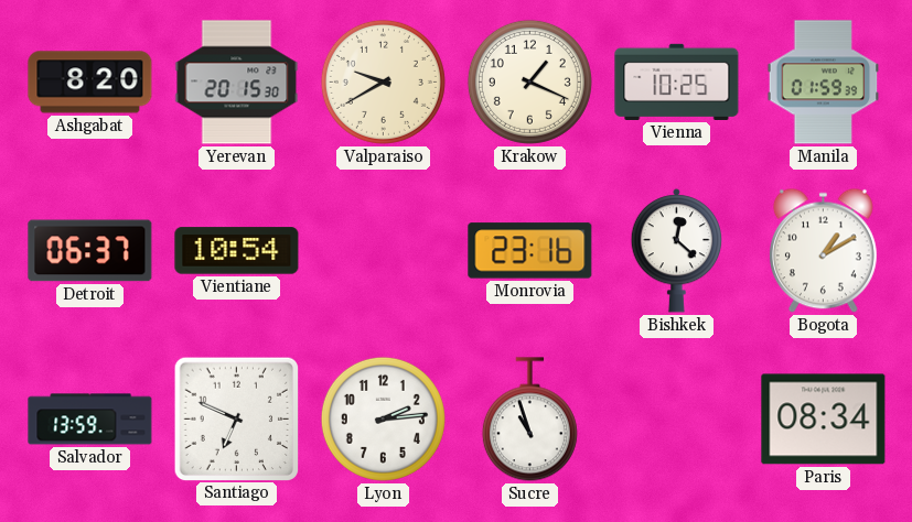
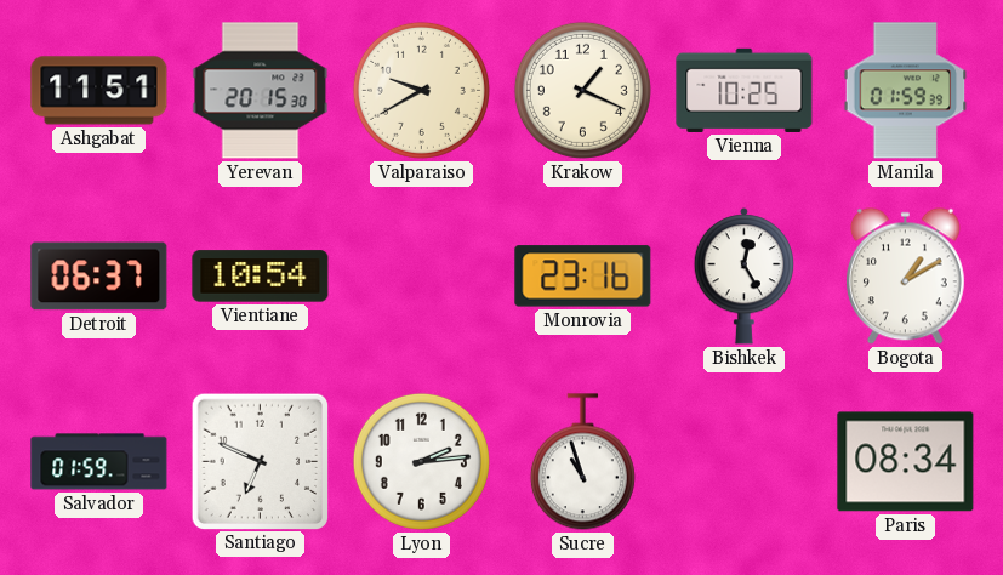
Ashgabat: 8:20 -> 11:51
Bishkek: 12:22 -> 12:25
Salvador: 13:59 -> 01:59
